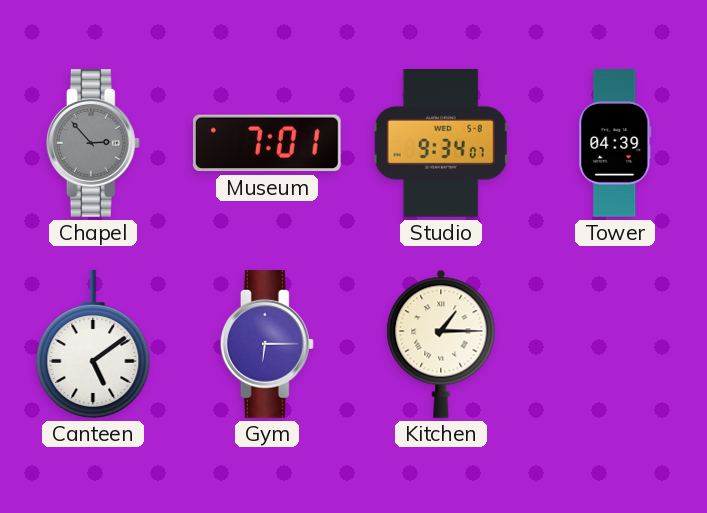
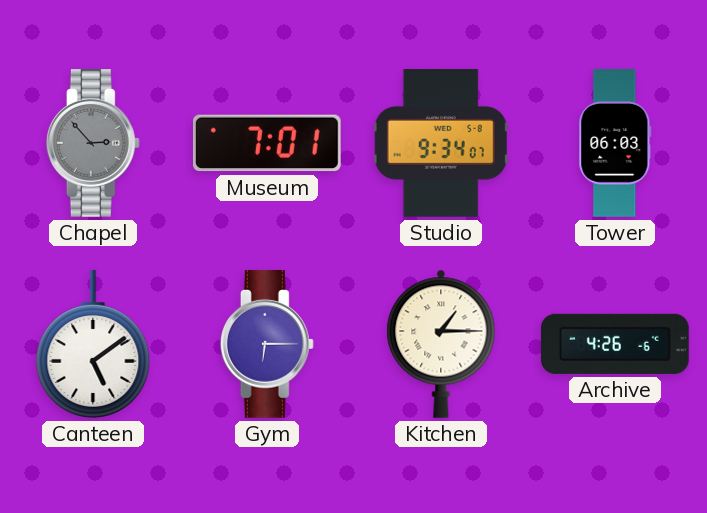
Tower: 04:39 -> 06:03
Archive: none -> 4:26
